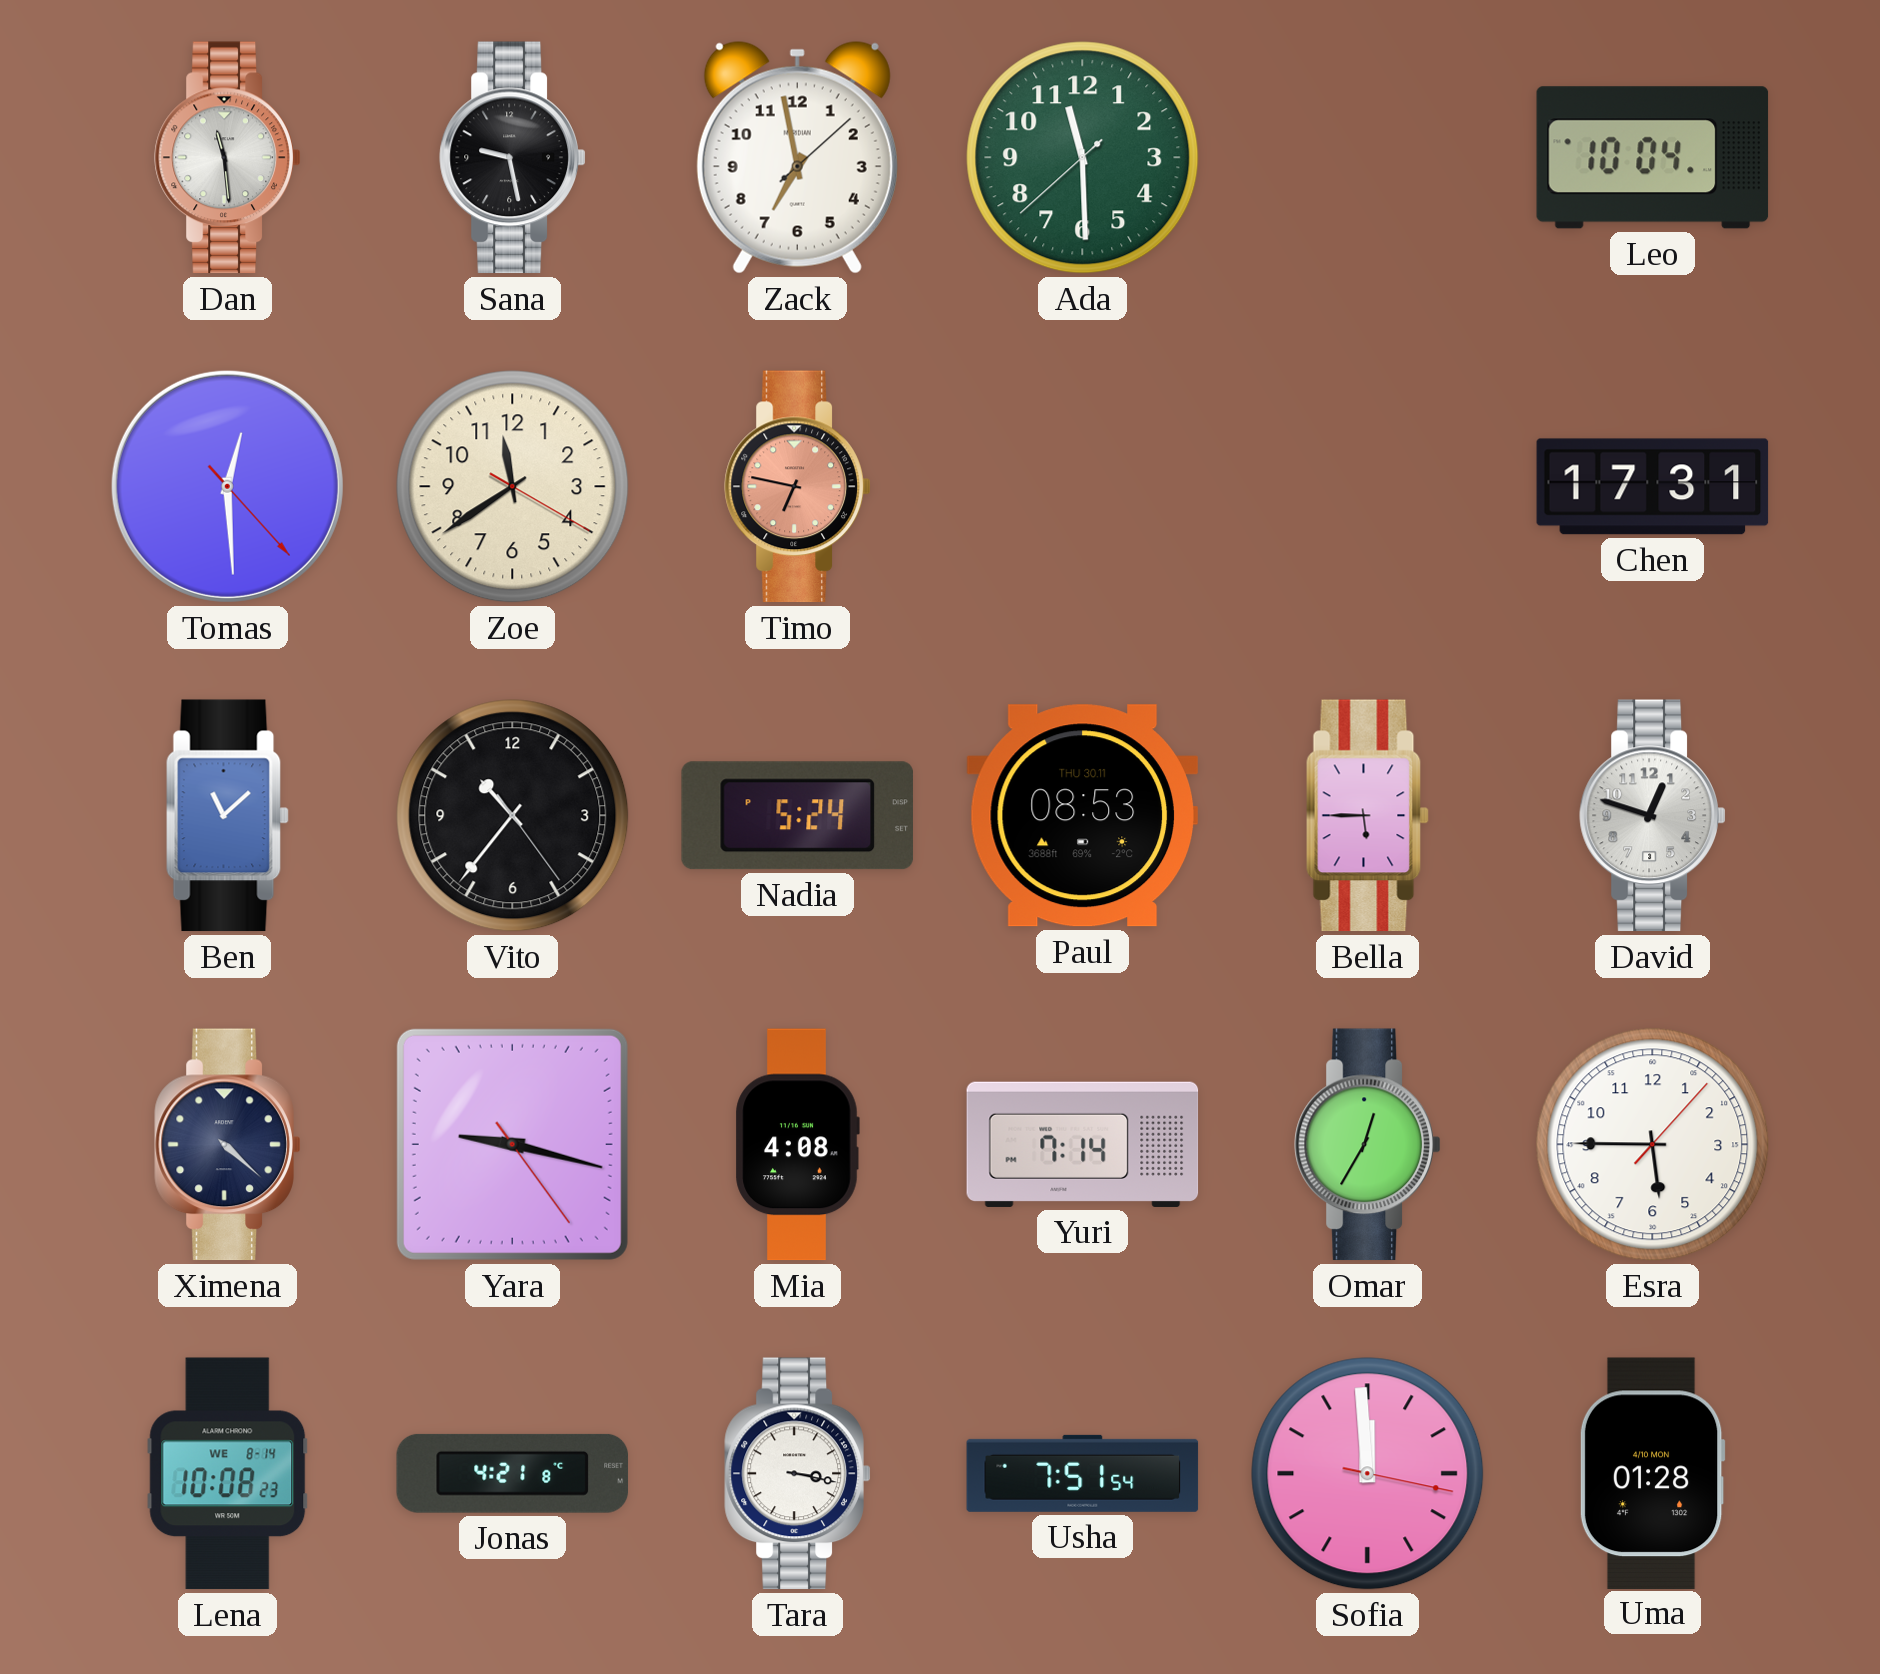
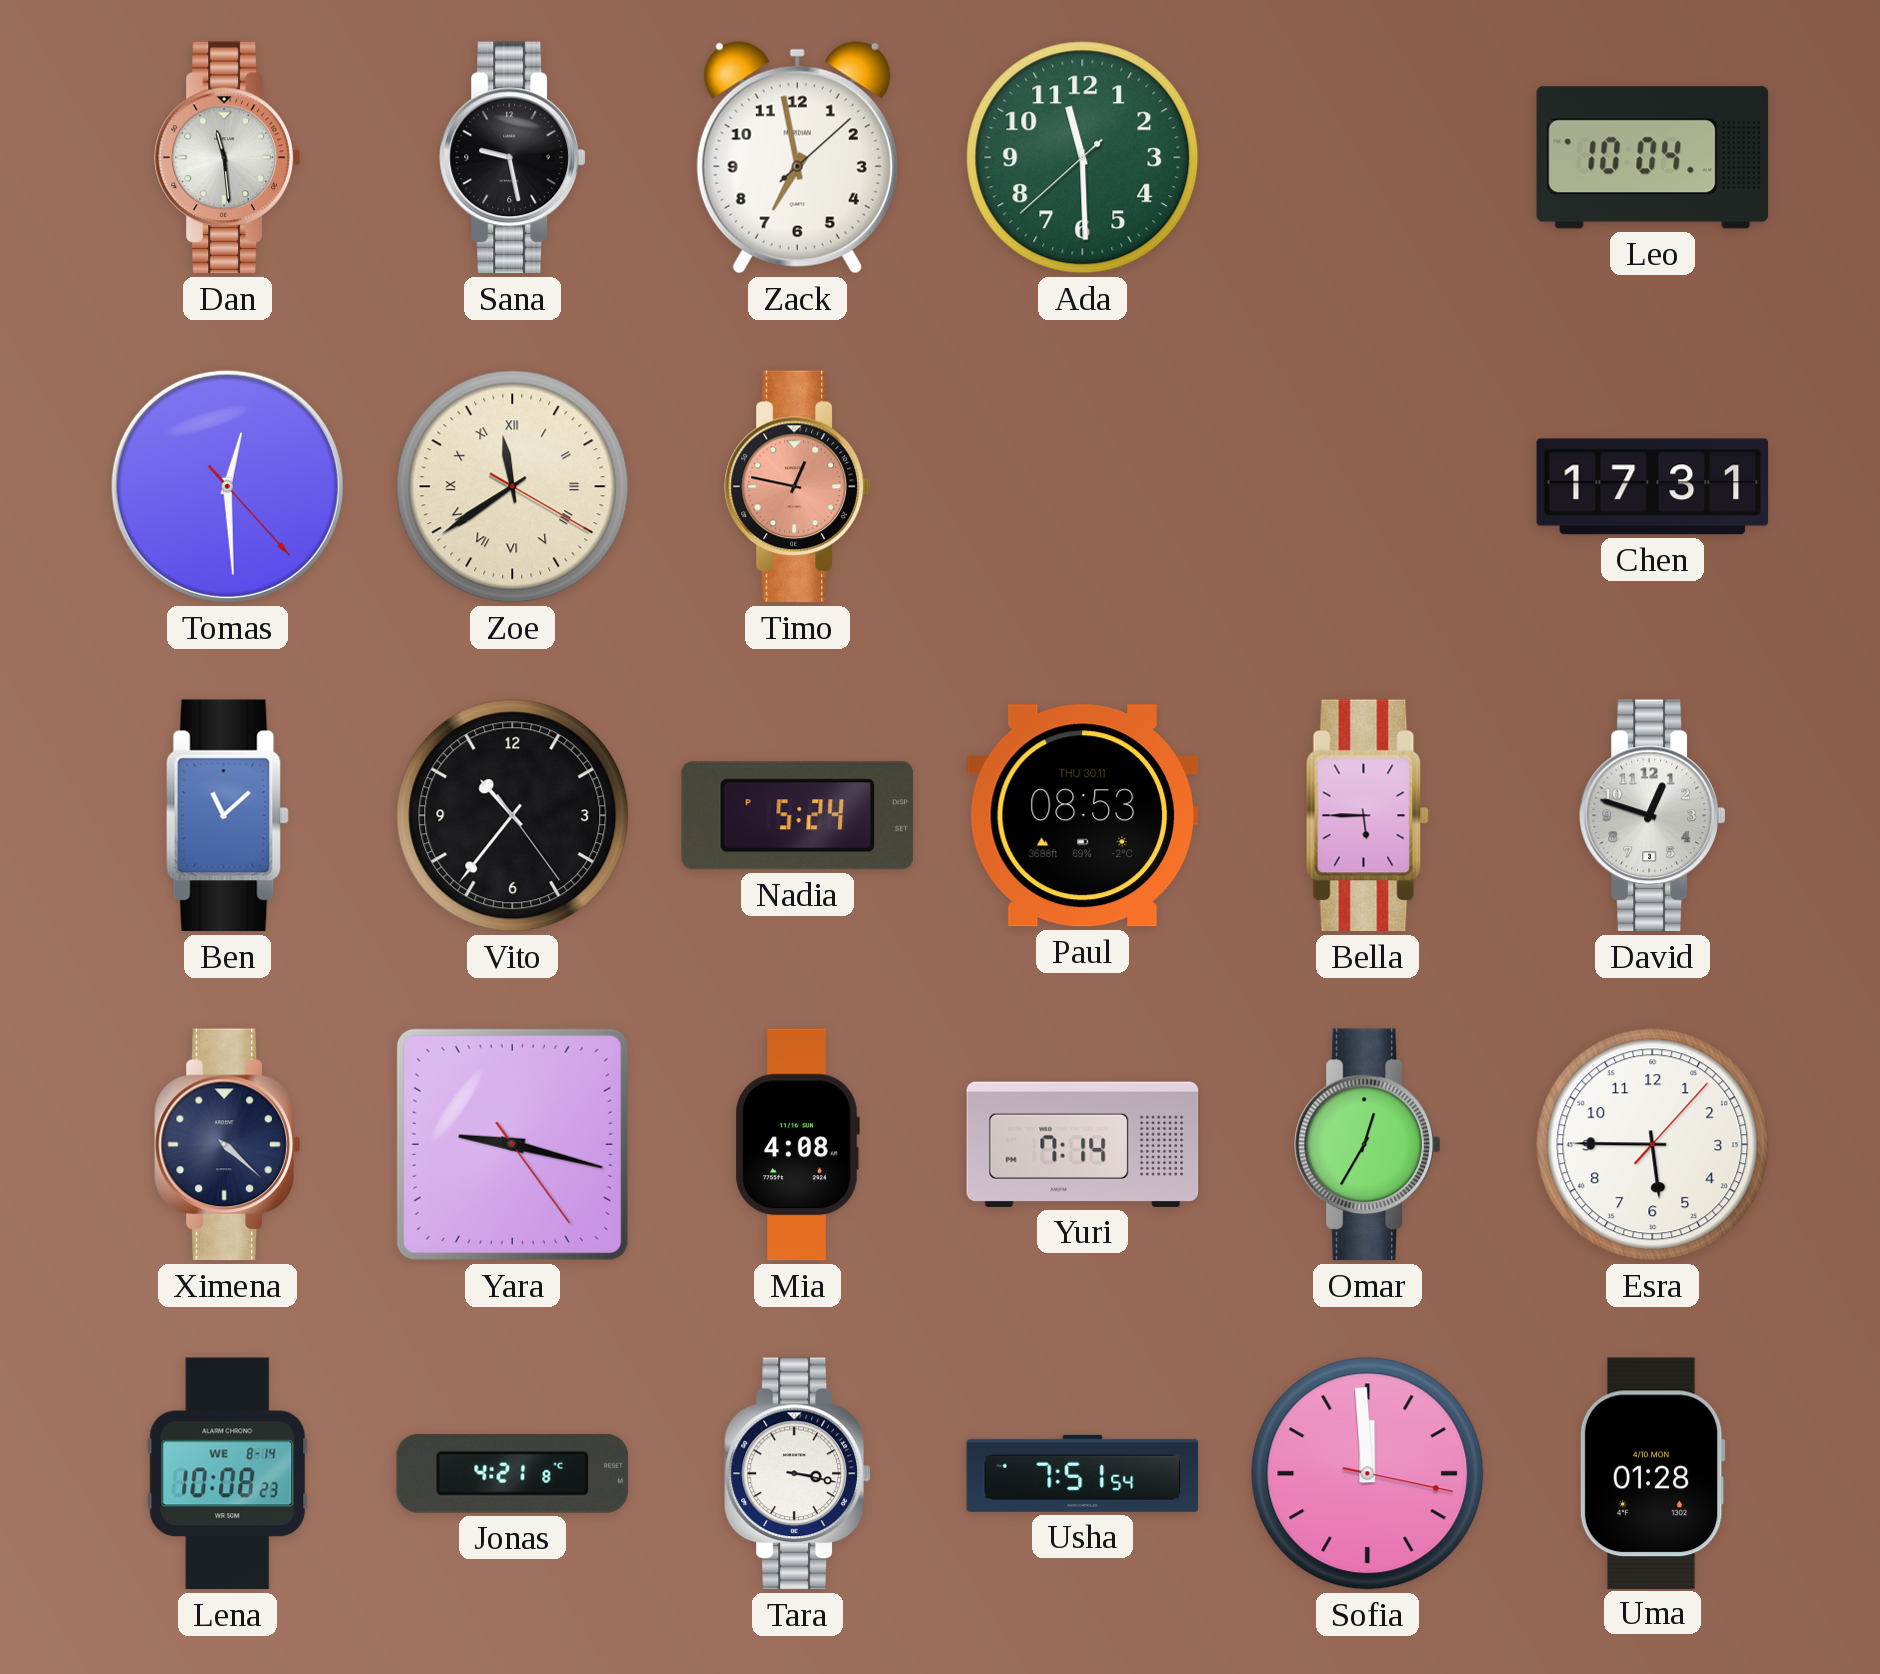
Zoe numerals: Arabic -> Roman
Timo: 6:47 -> 12:47
